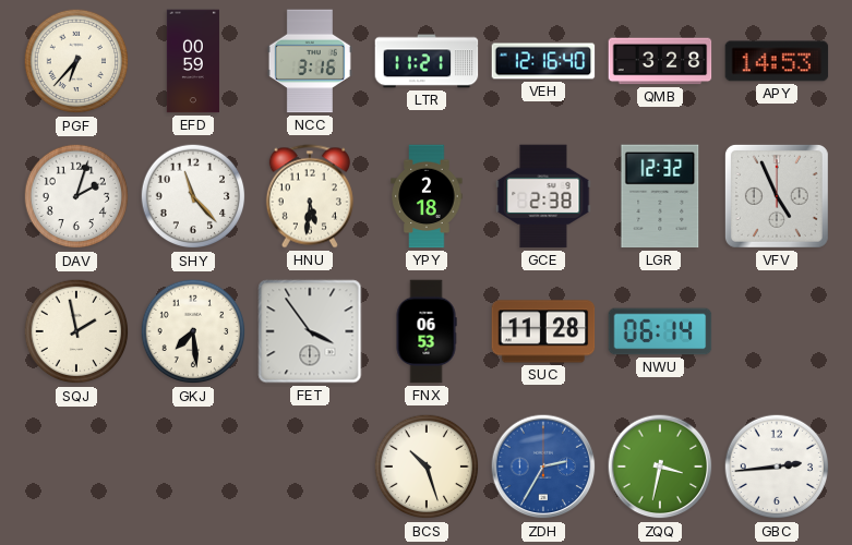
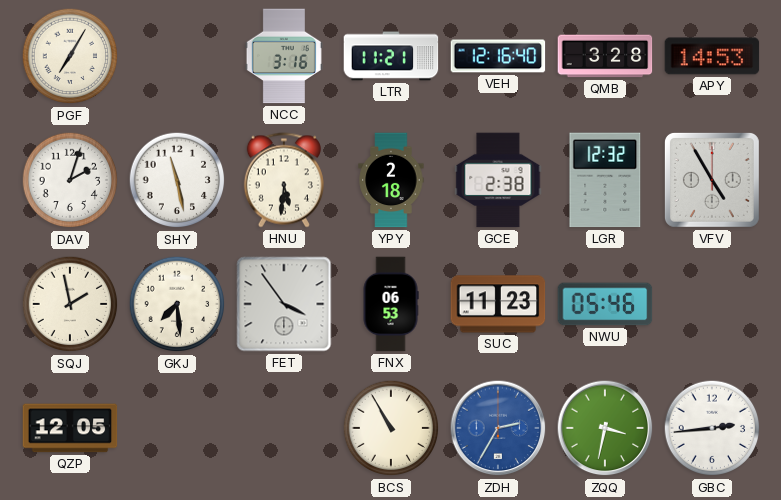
PGF: 6:37 -> 7:05
EFD: 00:59 -> none
SHY: 11:23 -> 11:28
VFV: 4:56 -> 4:55
SUC: 11:28 -> 11:23
NWU: 06:14 -> 05:46
QZP: none -> 12:05
BCS: 10:27 -> 10:55
